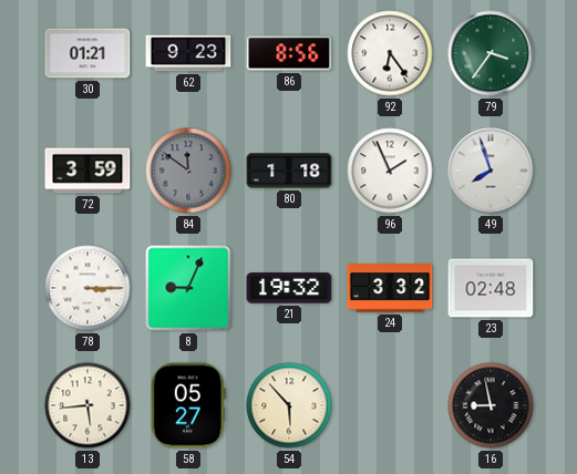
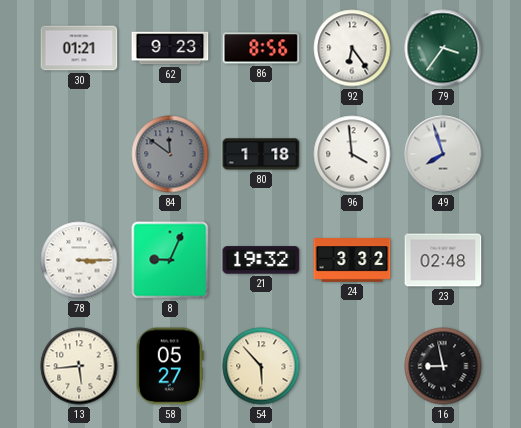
72: 3:59 -> none
96: 1:56 -> 3:59
